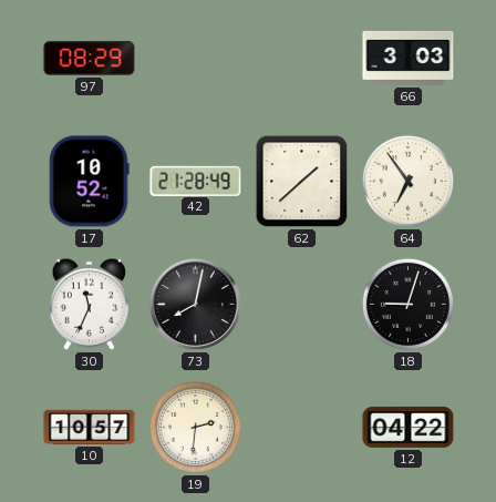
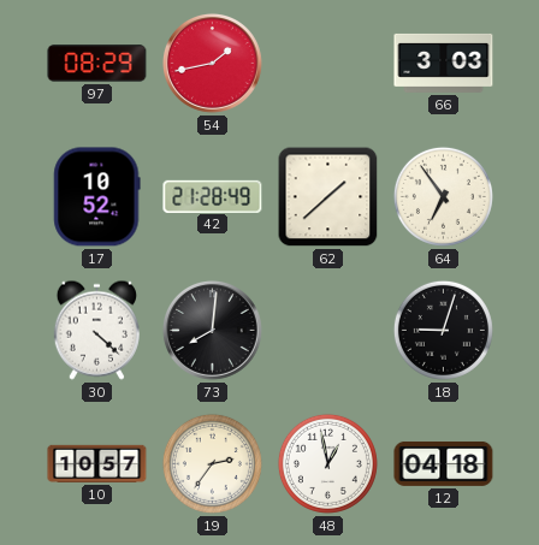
54: none -> 1:43
30: 11:34 -> 4:22
73: 8:02 -> 8:01
19: 2:31 -> 2:36
48: none -> 12:58
12: 04:22 -> 04:18
